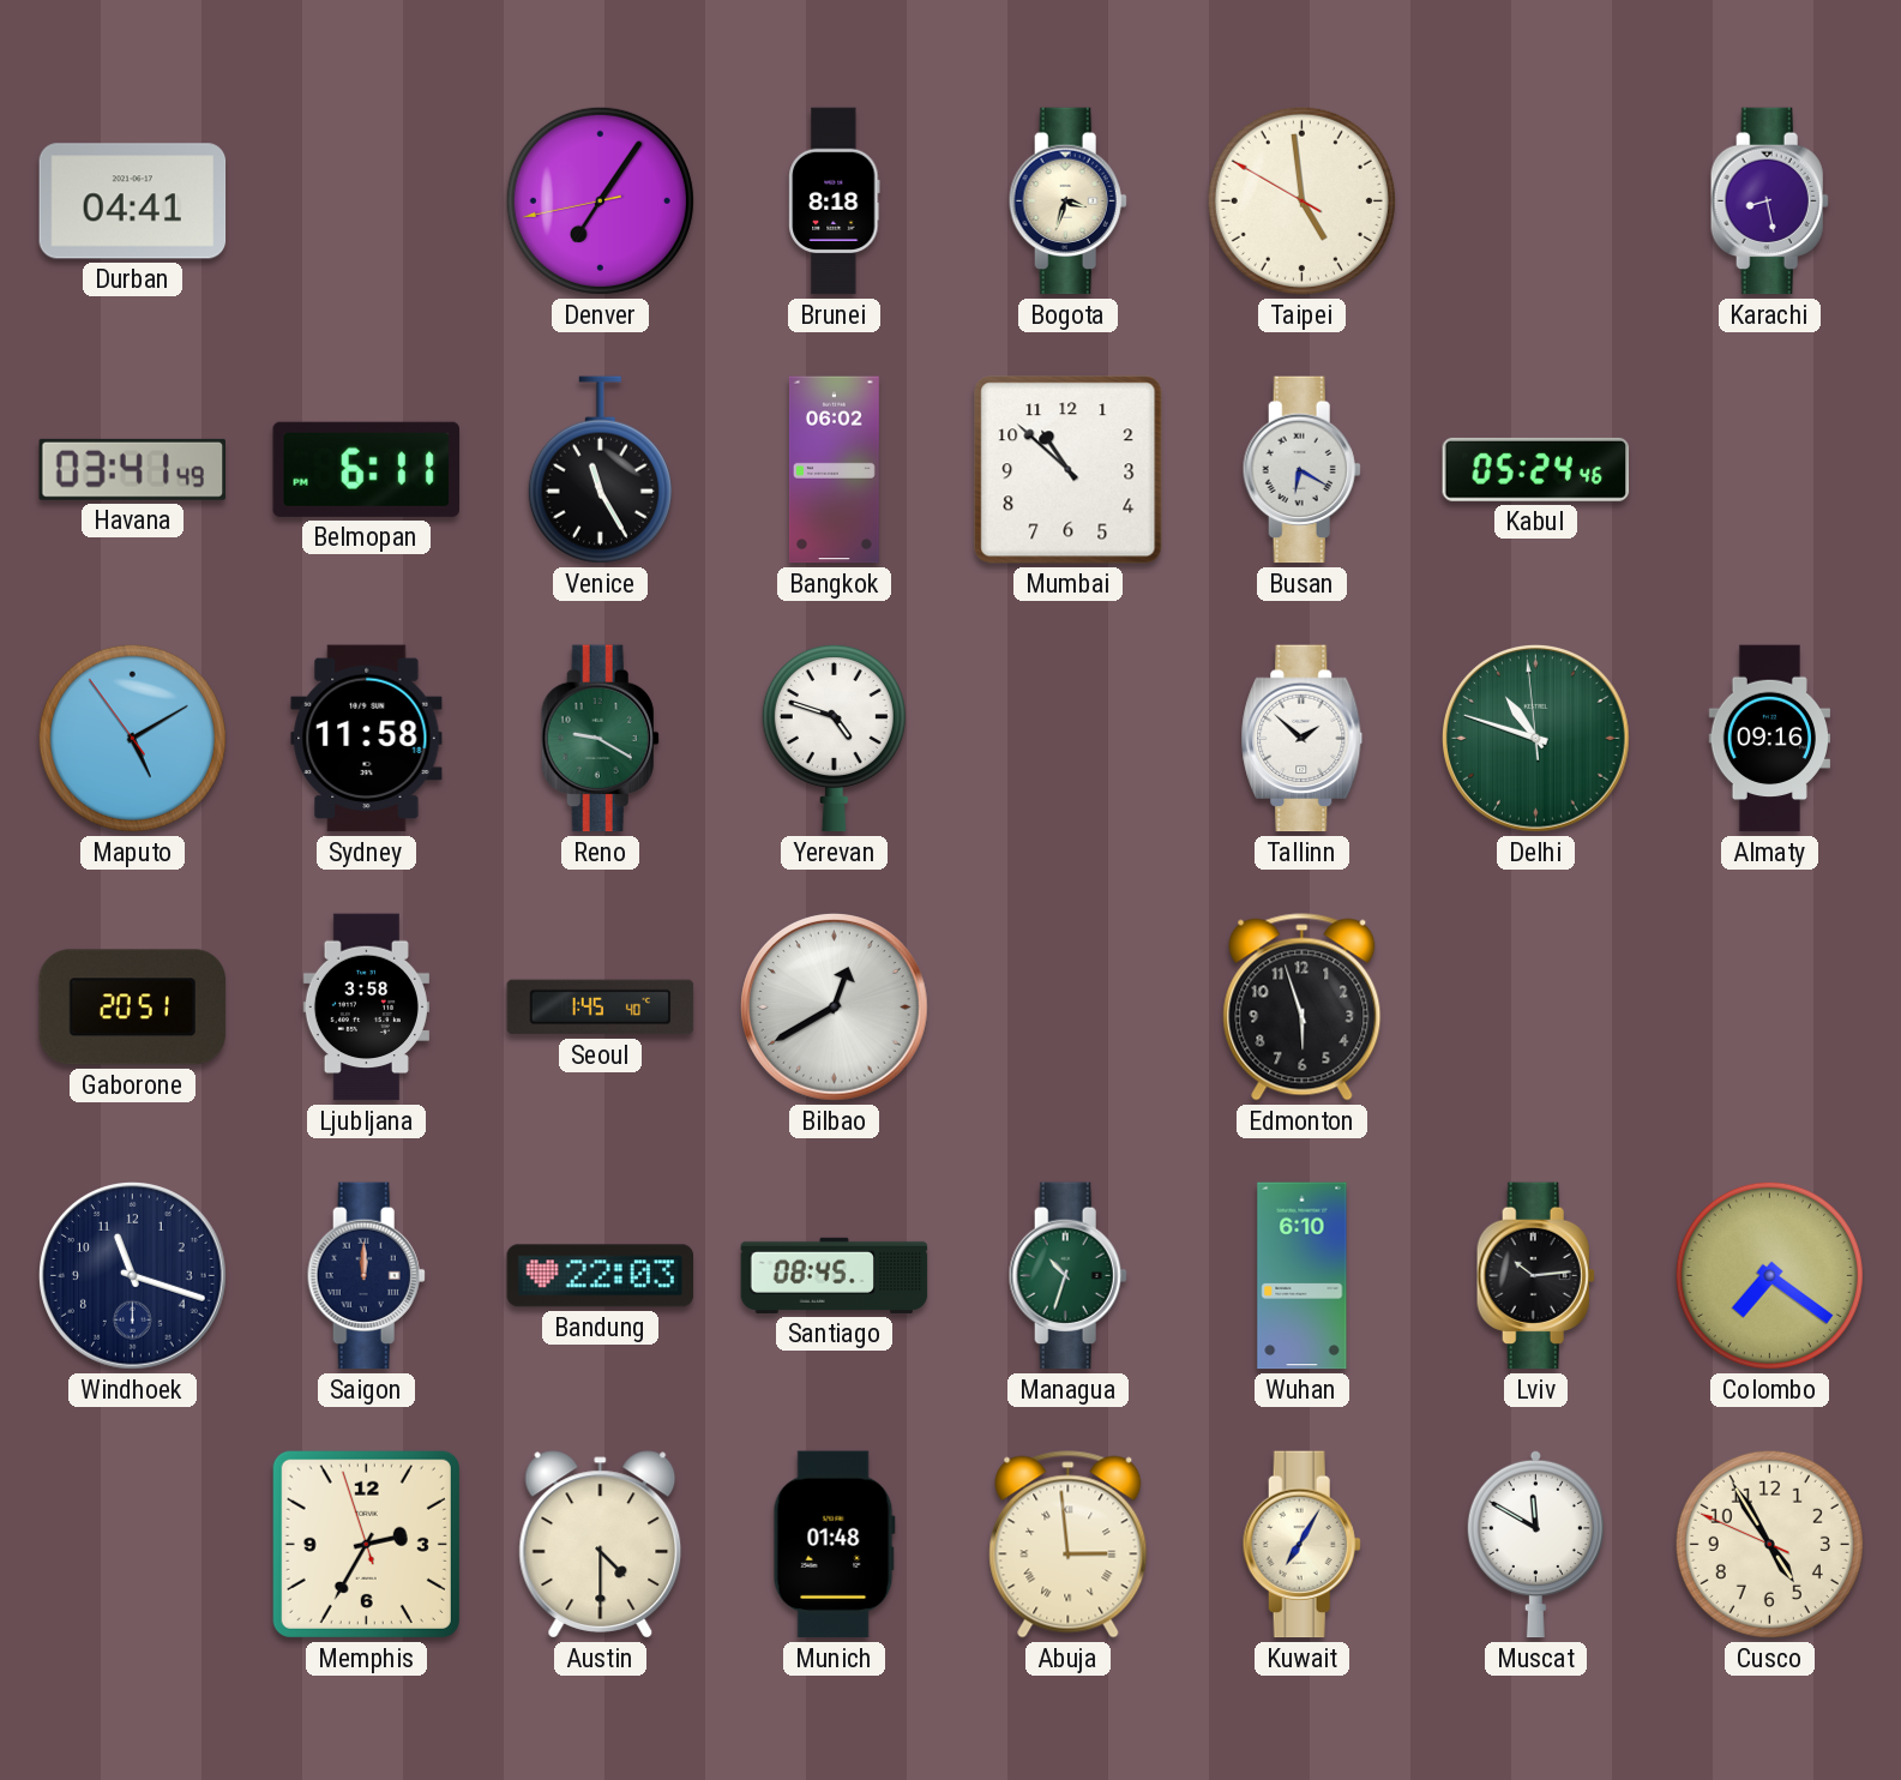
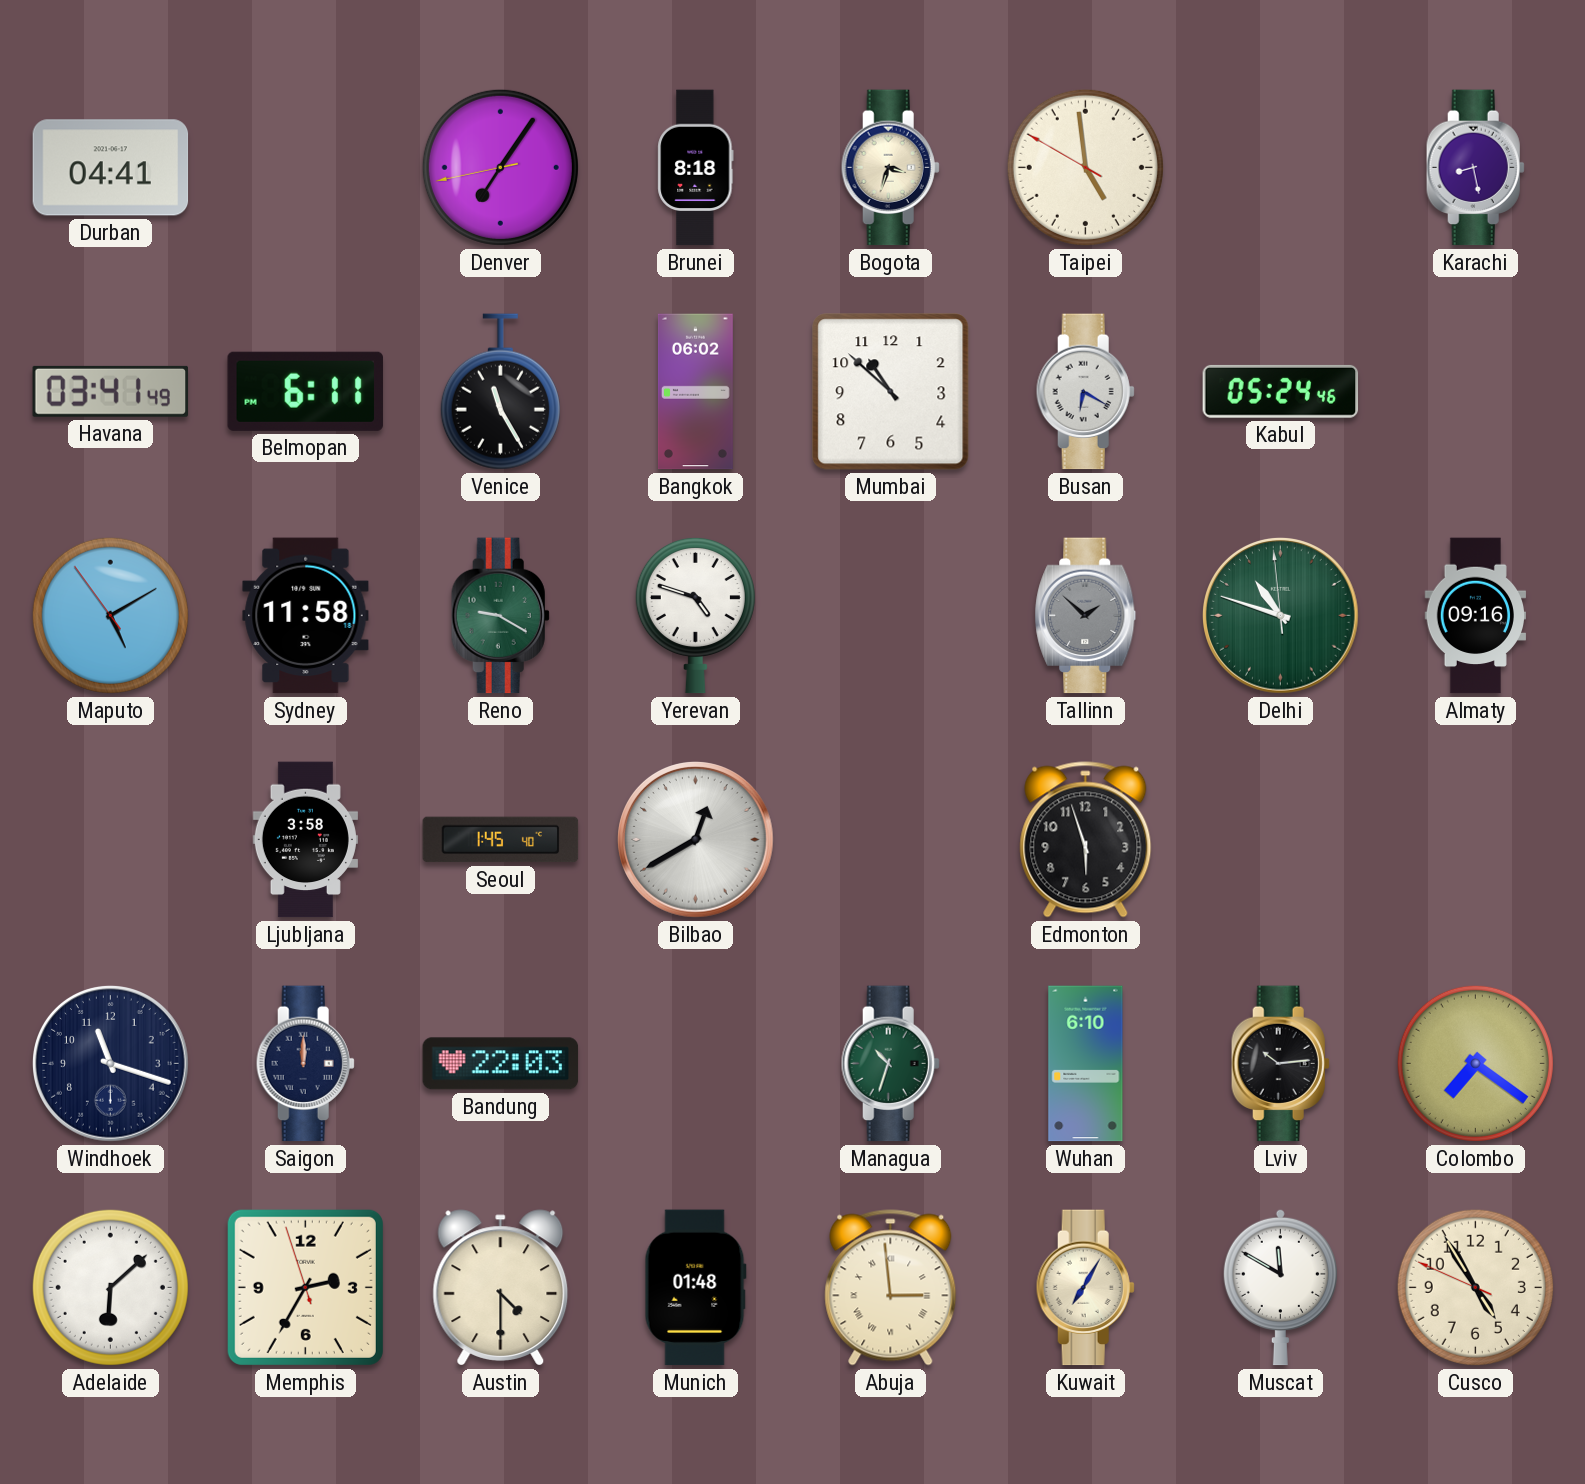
Tallinn dial: white -> grey
Gaborone: 20:51 -> none
Santiago: 08:45 -> none
Adelaide: none -> 6:08
